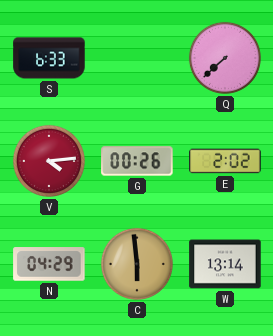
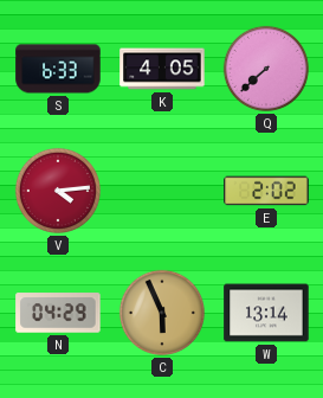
K: none -> 4:05
G: 00:26 -> none
C: 5:59 -> 5:56
